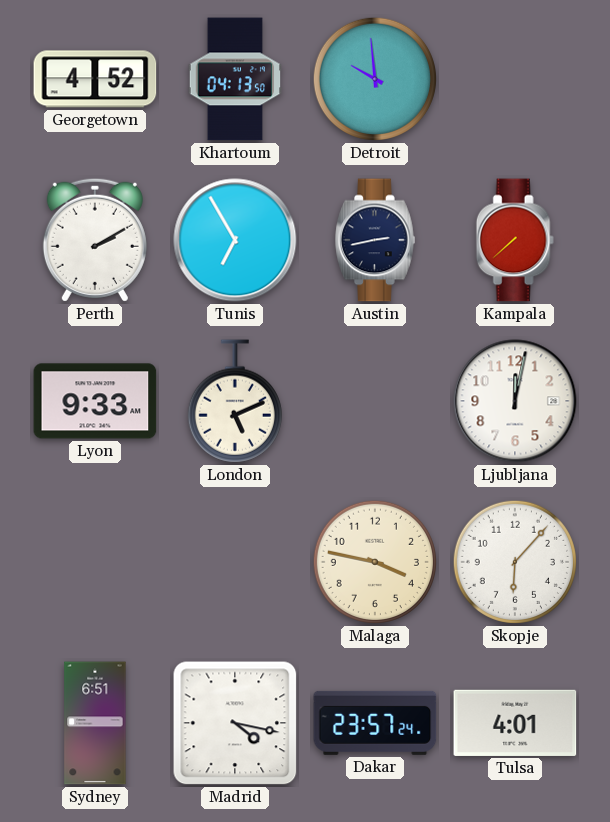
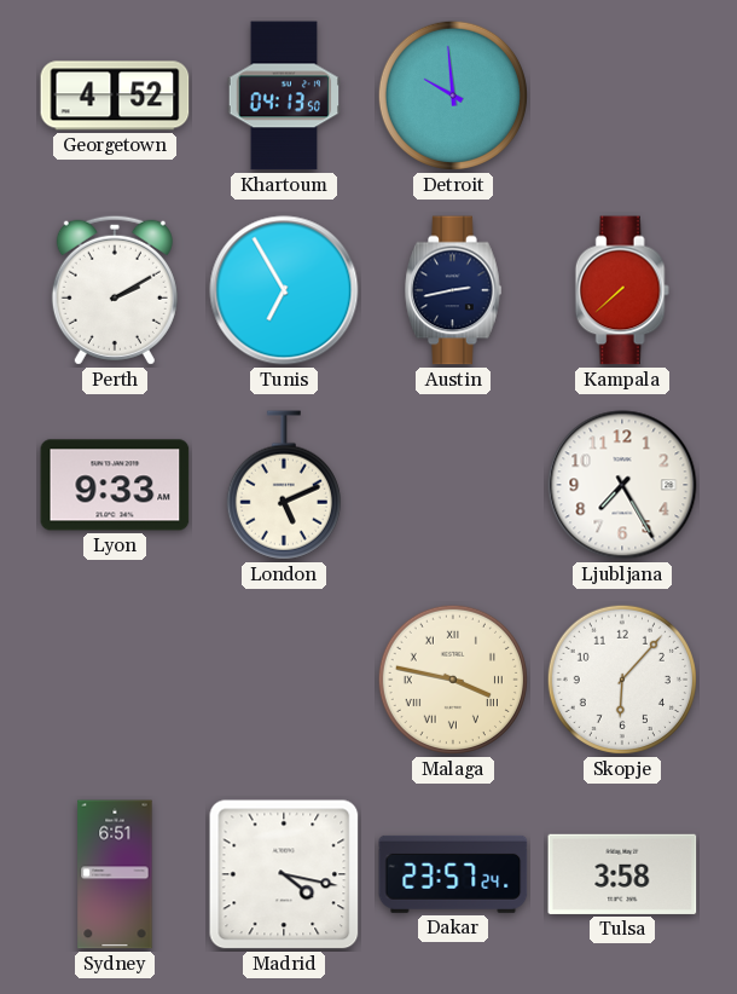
Ljubljana: 12:02 -> 7:25
Malaga numerals: Arabic -> Roman
Tulsa: 4:01 -> 3:58
